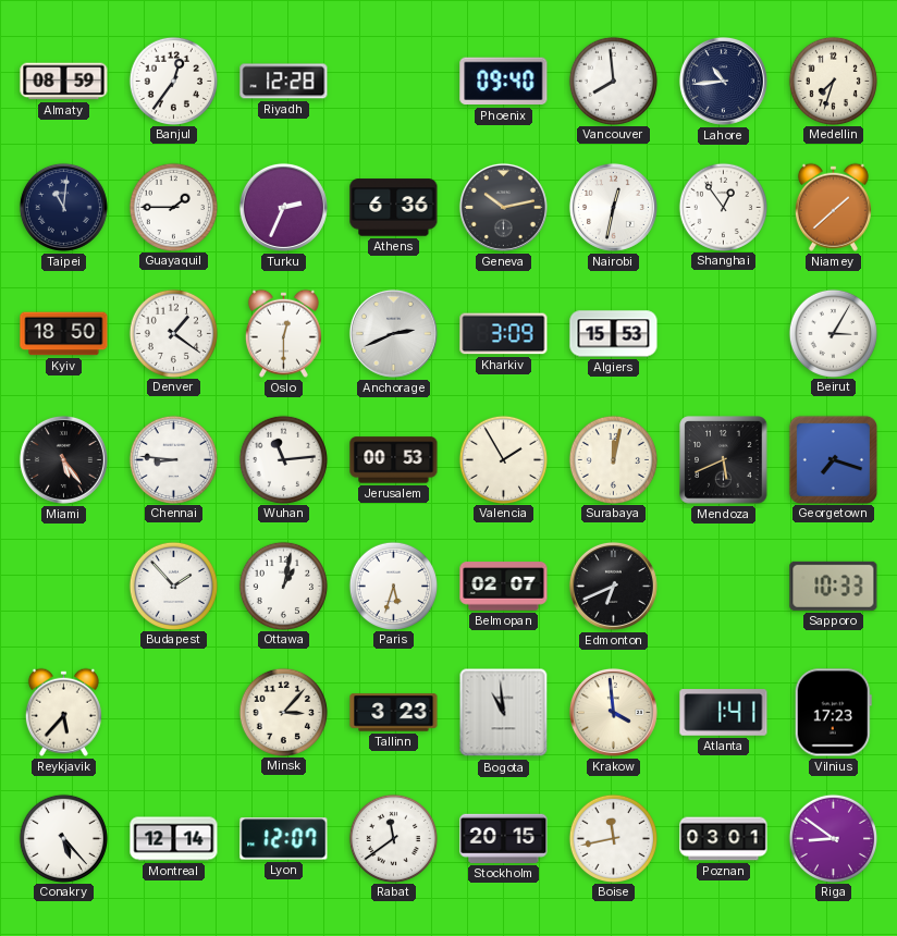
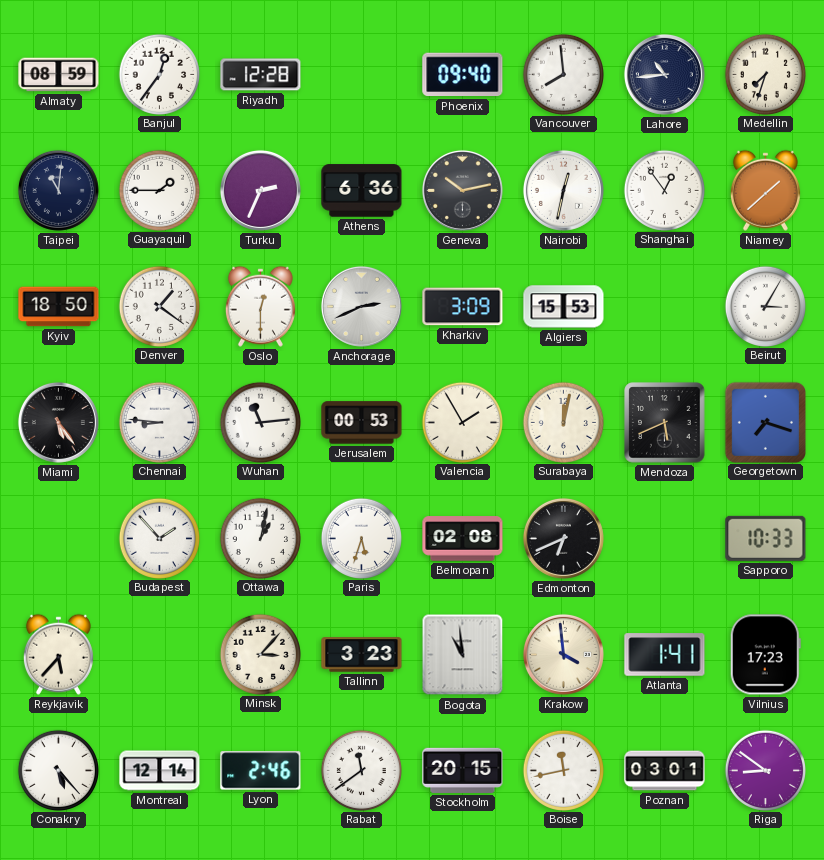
Belmopan: 02:07 -> 02:08
Lyon: 12:07 -> 2:46
